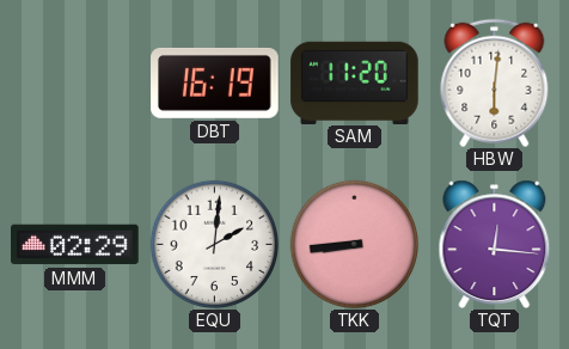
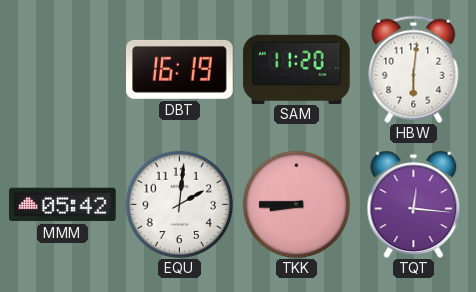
MMM: 02:29 -> 05:42
TKK: 8:44 -> 8:45
